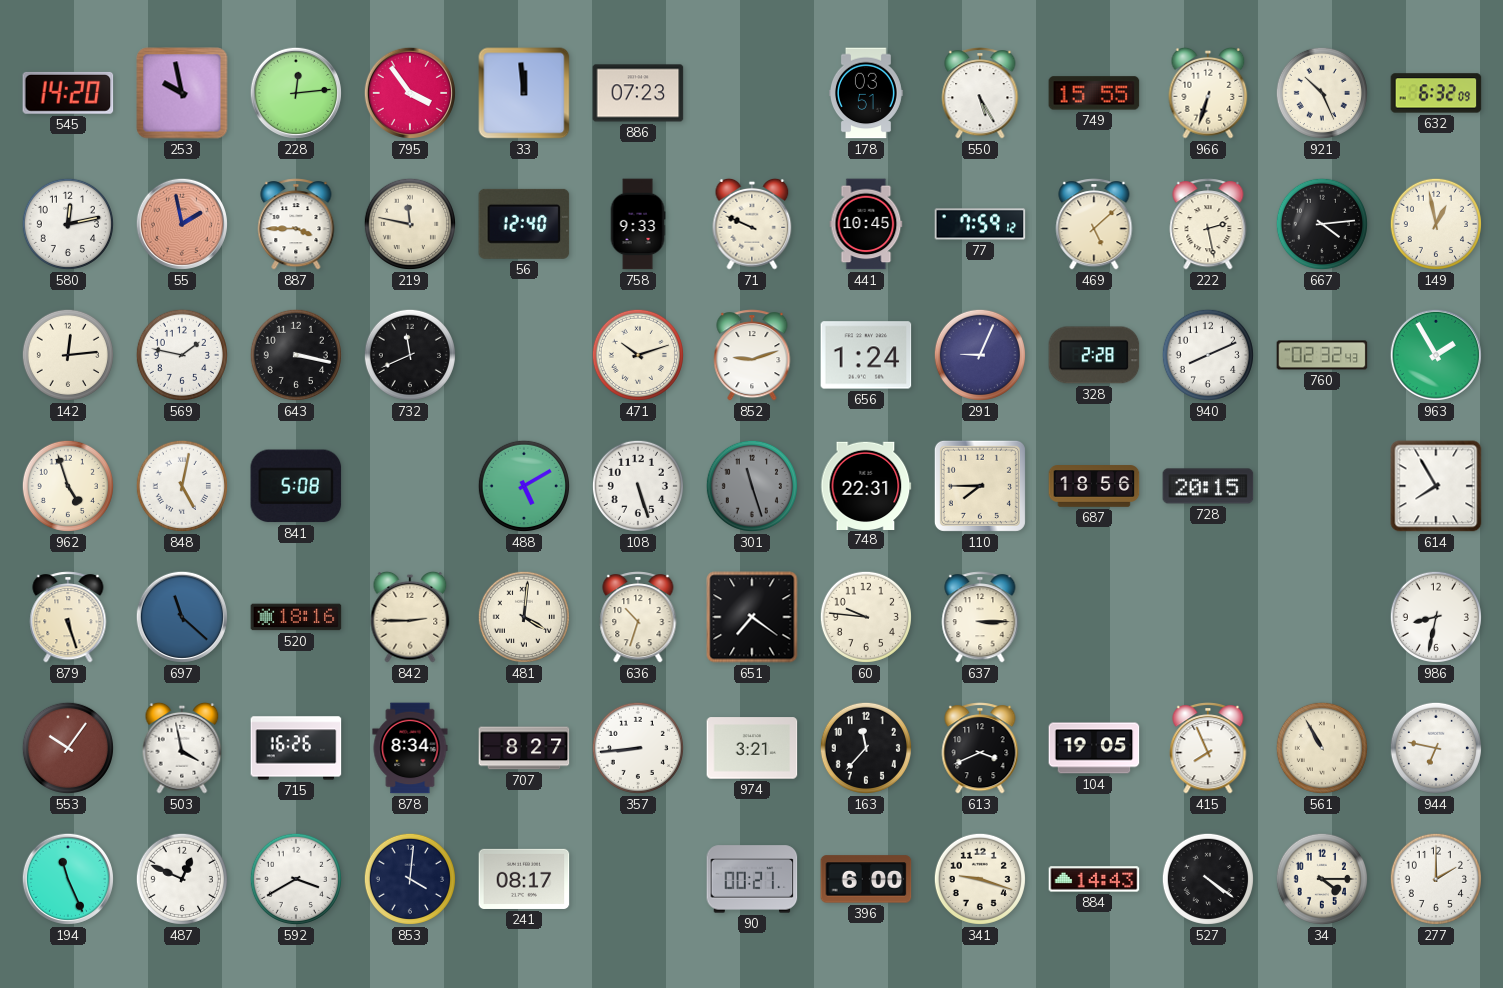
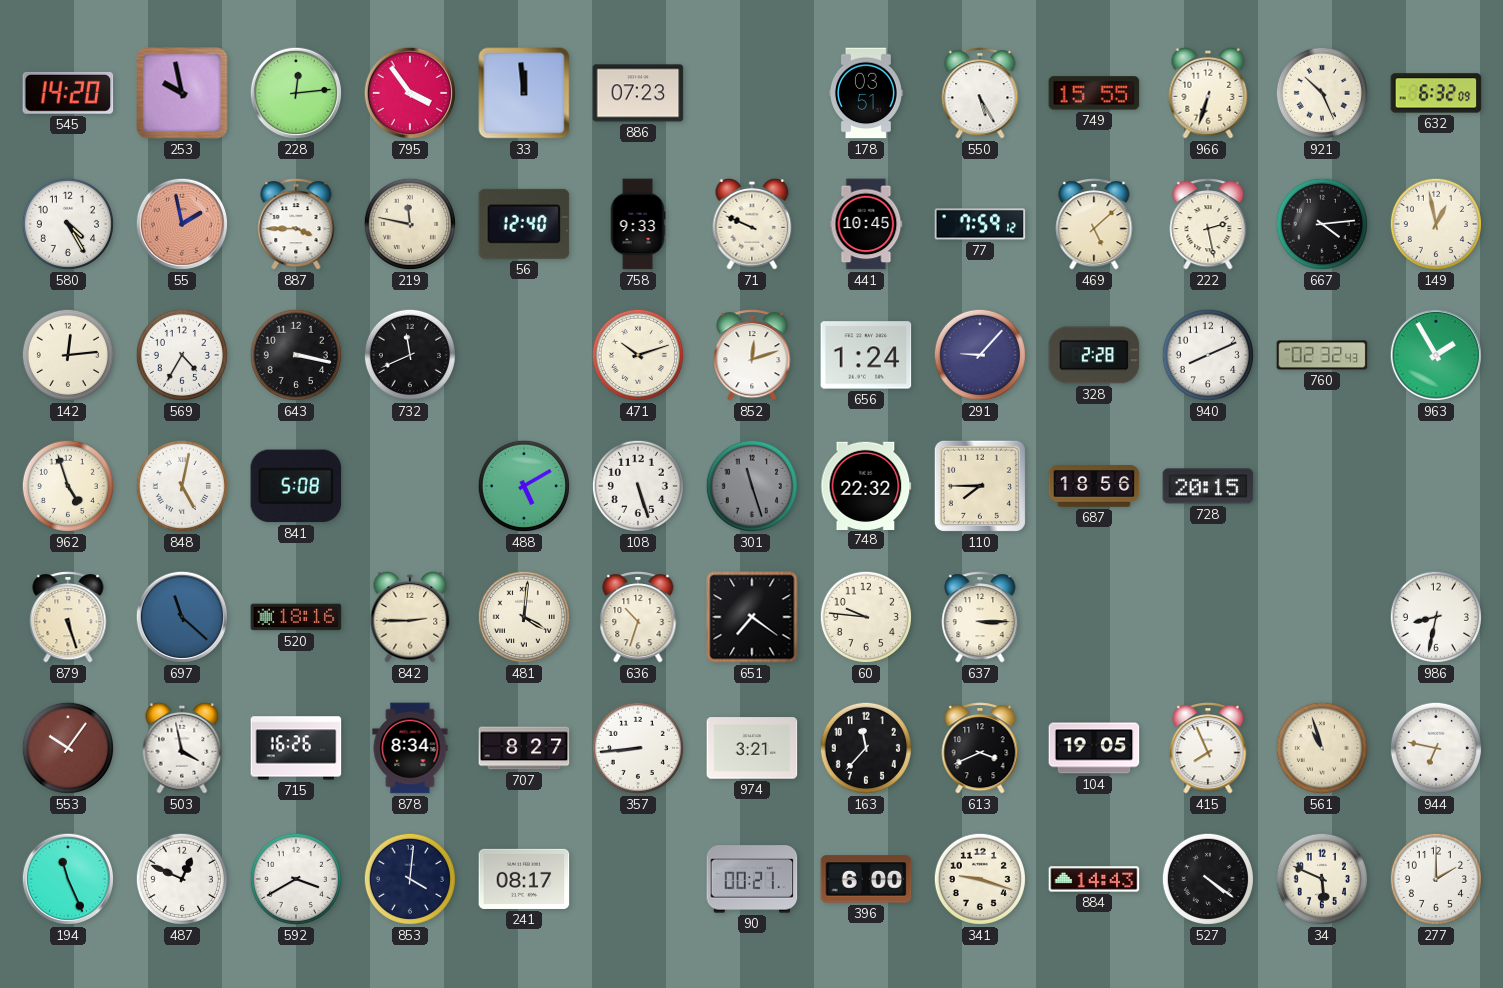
580: 12:13 -> 4:25
569: 1:47 -> 4:35
852: 9:12 -> 12:12
291: 9:04 -> 9:07
748: 22:31 -> 22:32
614: 7:55 -> none
561: 10:55 -> 10:57
34: 4:15 -> 5:49
